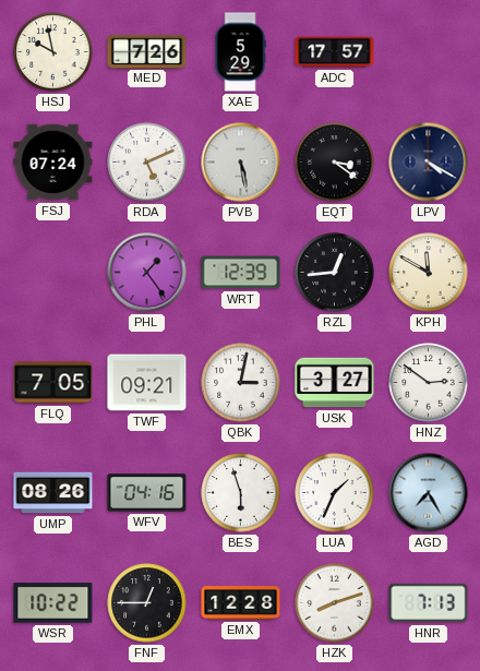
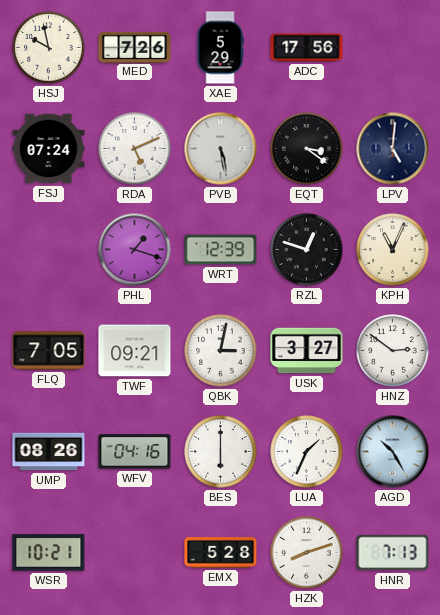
ADC: 17:57 -> 17:56
LPV: 4:20 -> 5:01
PHL: 1:24 -> 1:18
RZL: 12:44 -> 12:48
KPH: 11:50 -> 11:04
BES: 5:57 -> 6:00
AGD: 7:25 -> 10:25
WSR: 10:22 -> 10:21
FNF: 12:45 -> none
EMX: 12:28 -> 5:28
